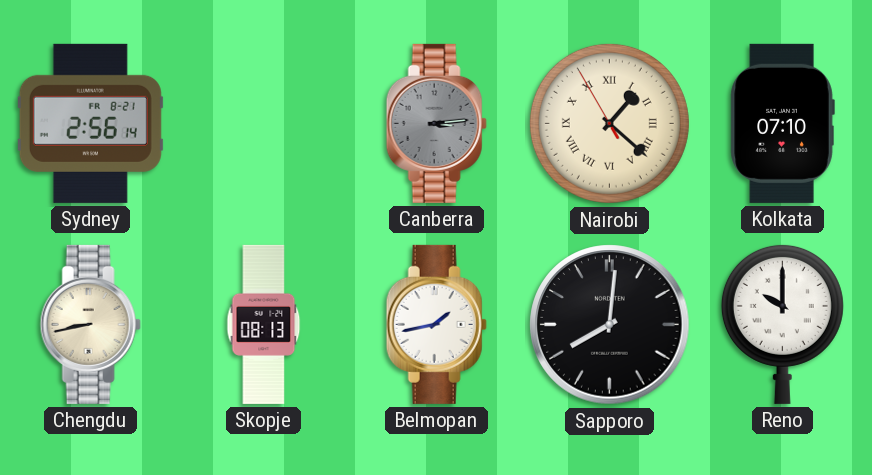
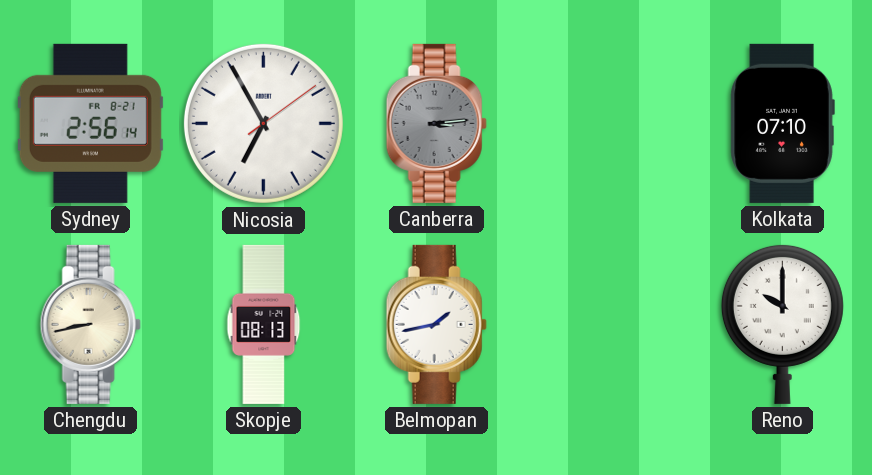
Nicosia: none -> 6:55
Nairobi: 1:21 -> none
Sapporo: 8:01 -> none
